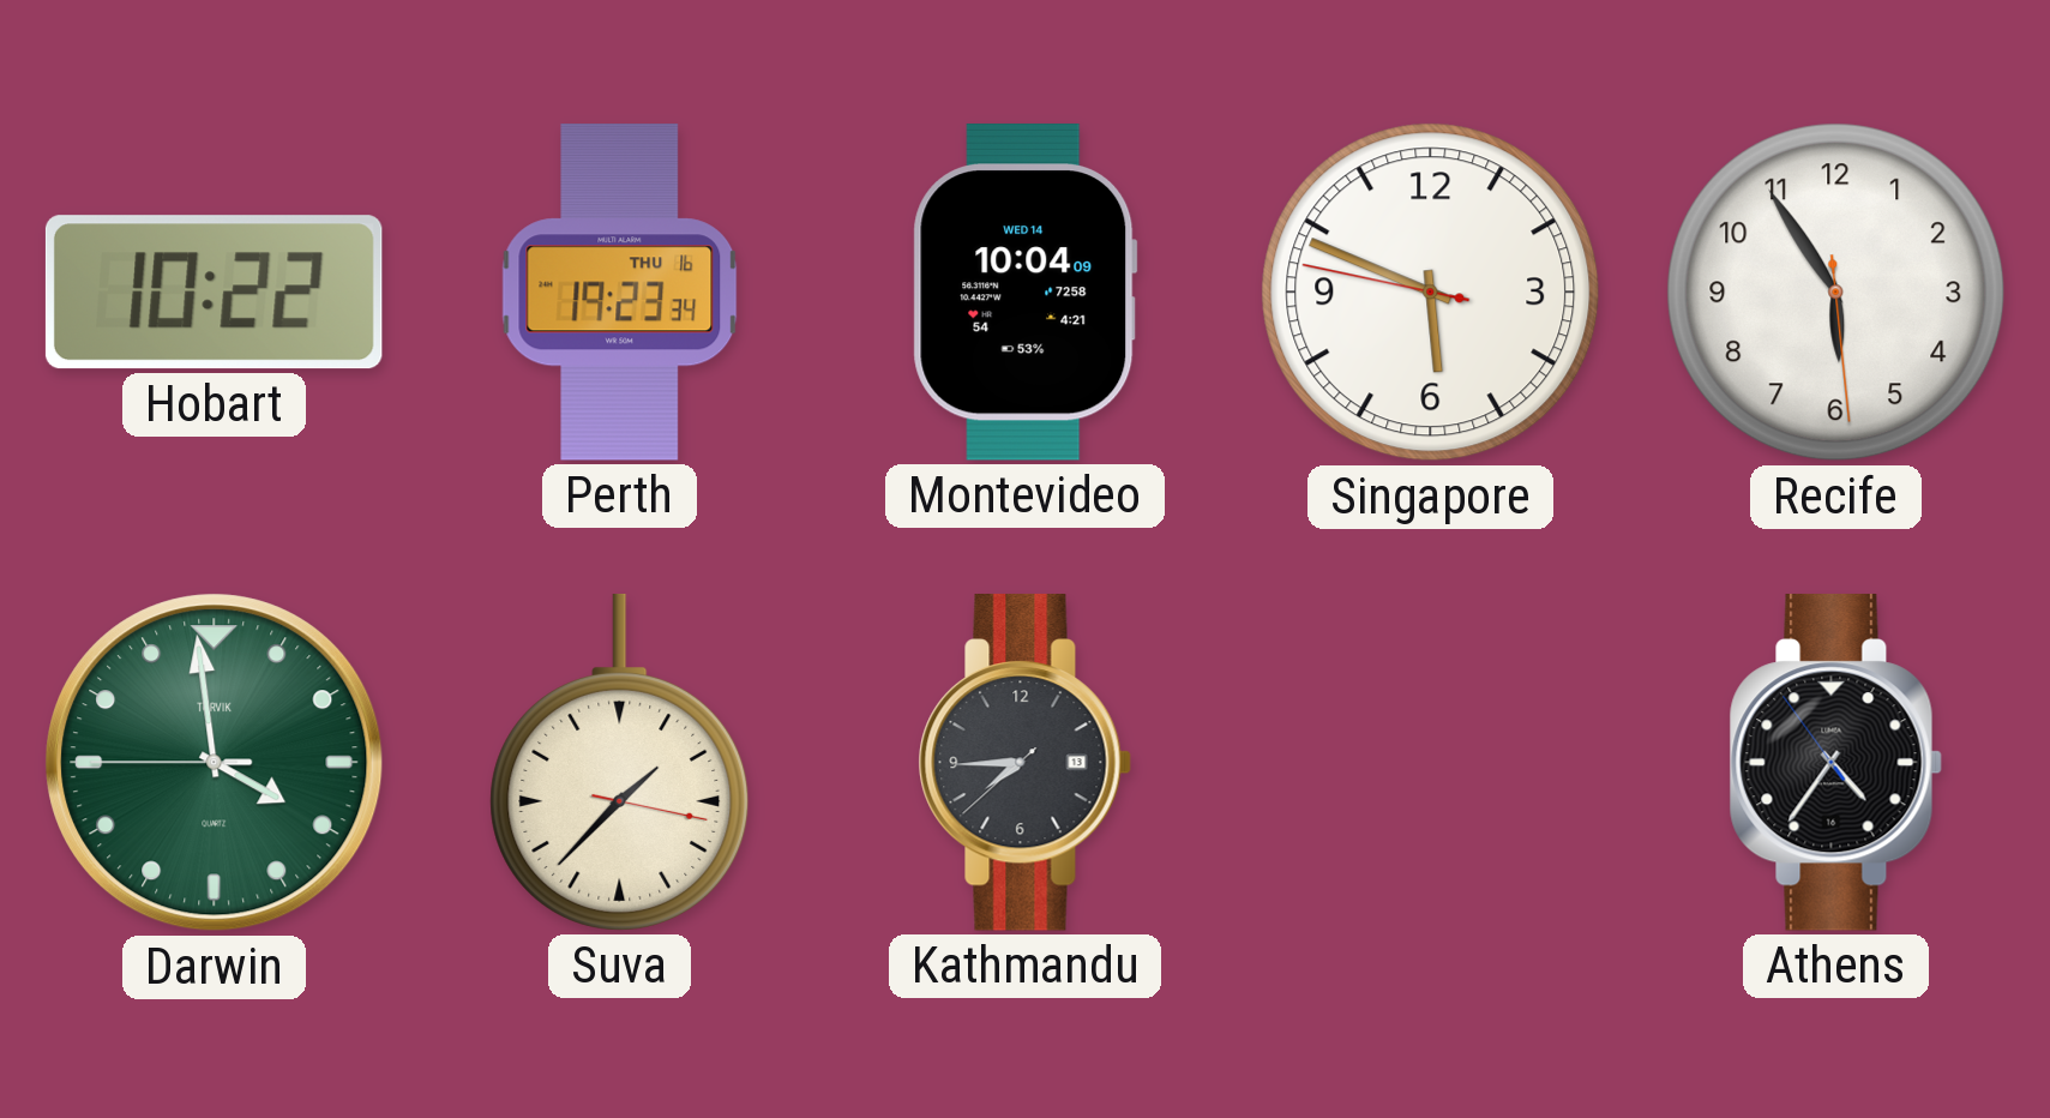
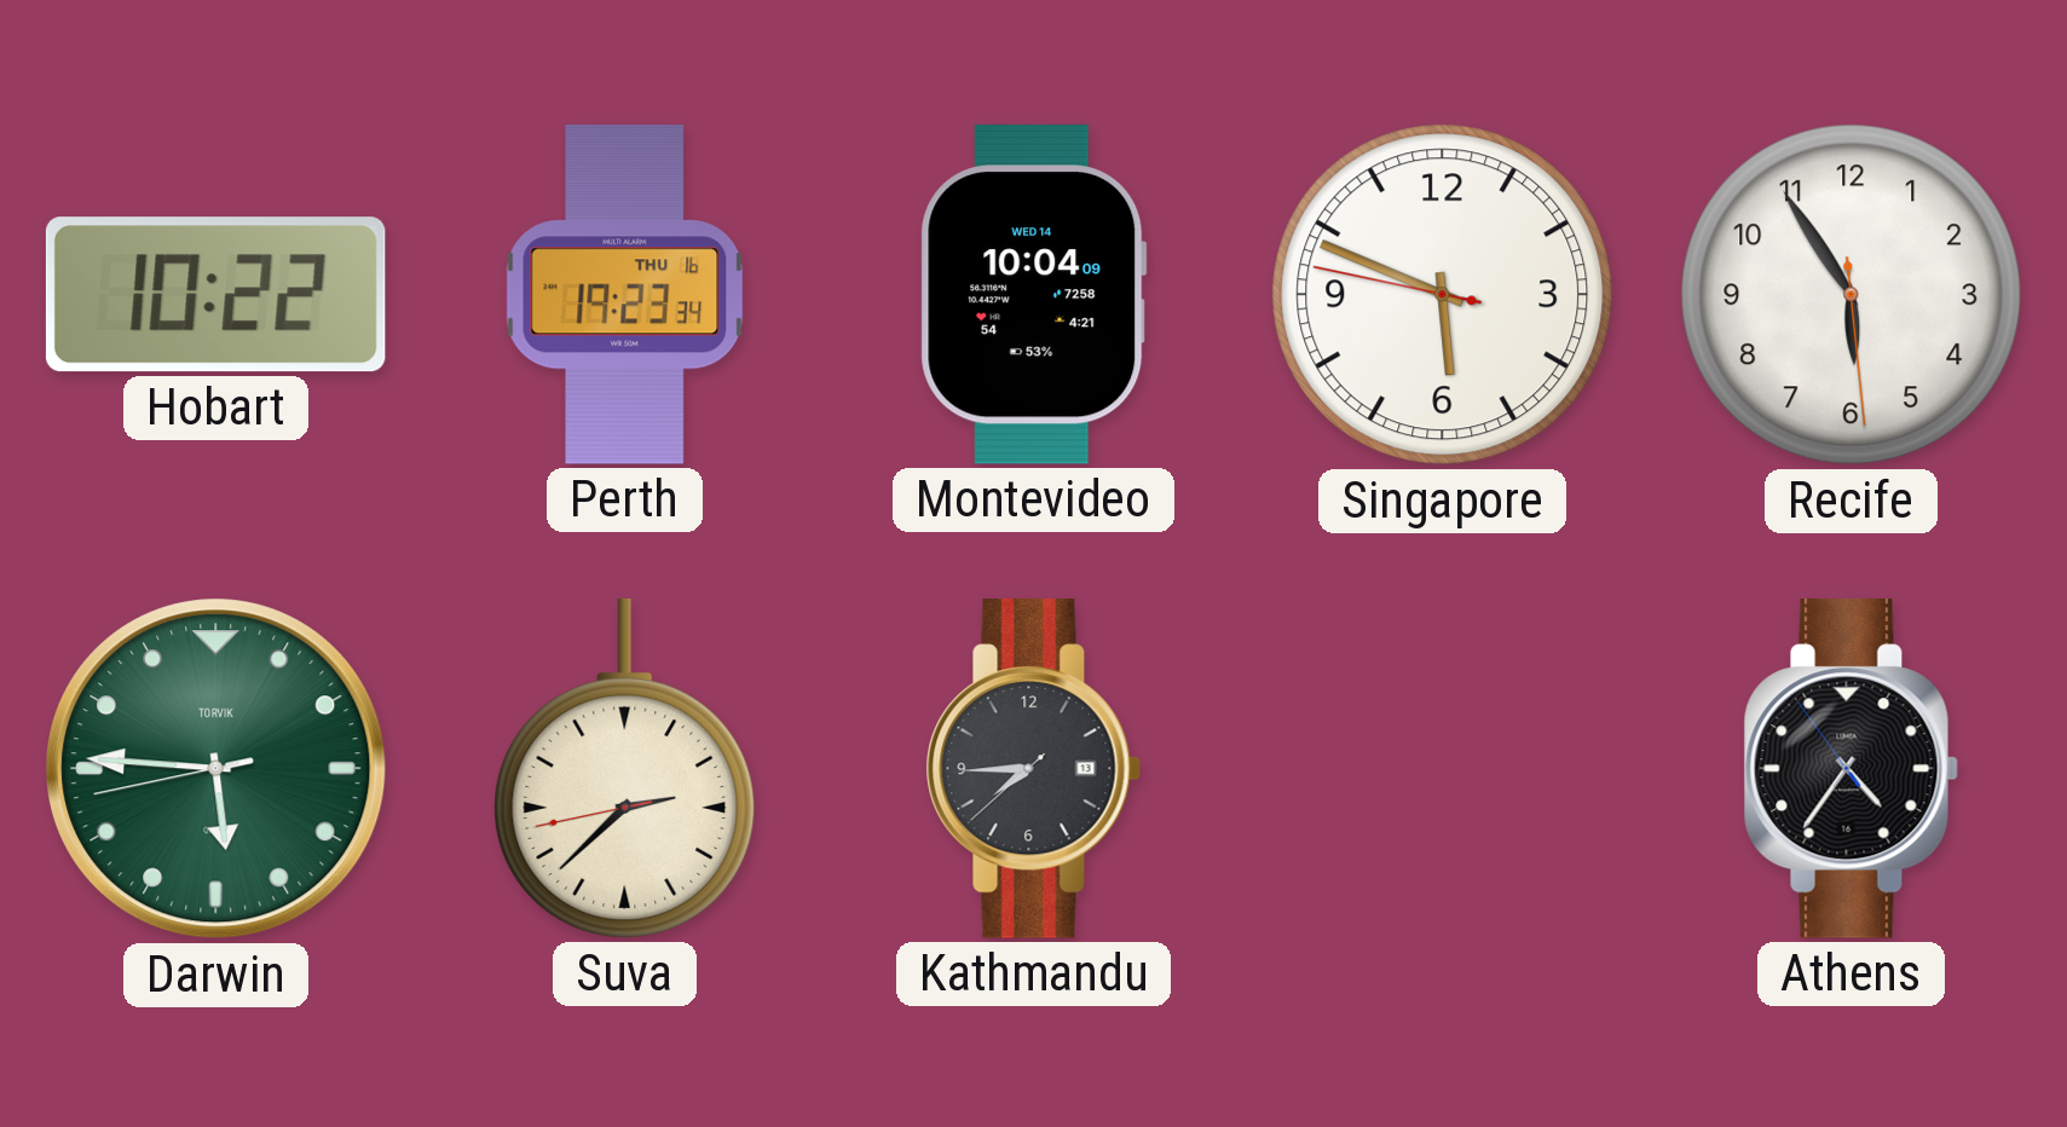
Darwin: 3:58 -> 5:45
Suva: 1:37 -> 2:37
